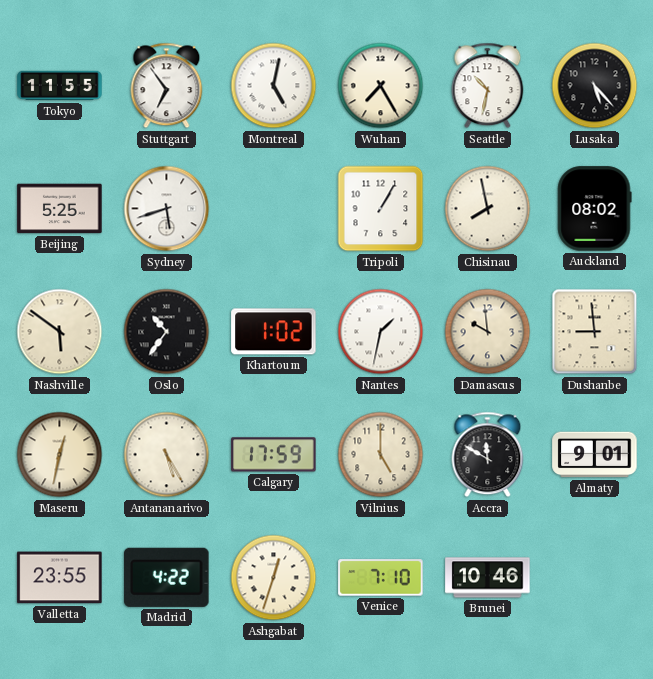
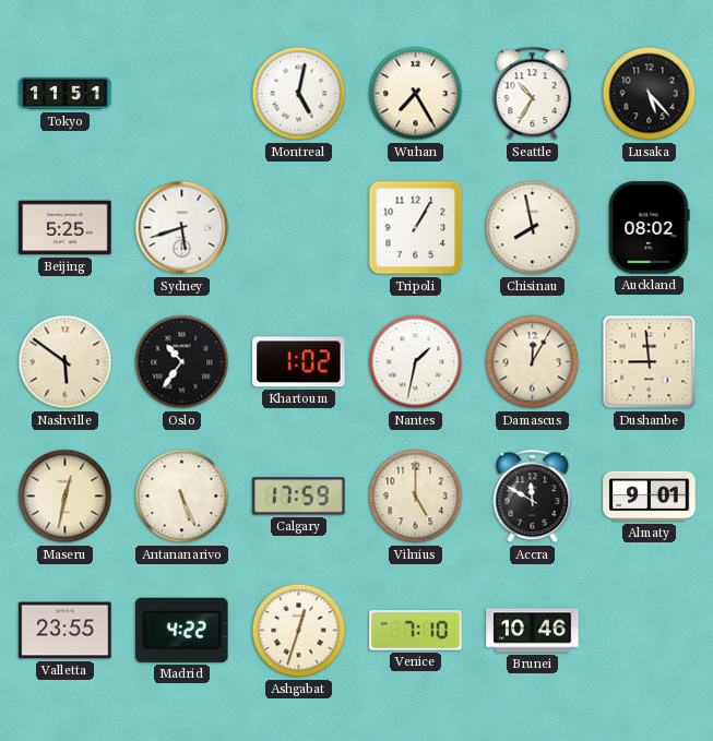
Tokyo: 11:55 -> 11:51
Stuttgart: 6:54 -> none
Seattle: 10:32 -> 10:35
Damascus: 9:59 -> 12:05
Antananarivo: 5:25 -> 5:26
